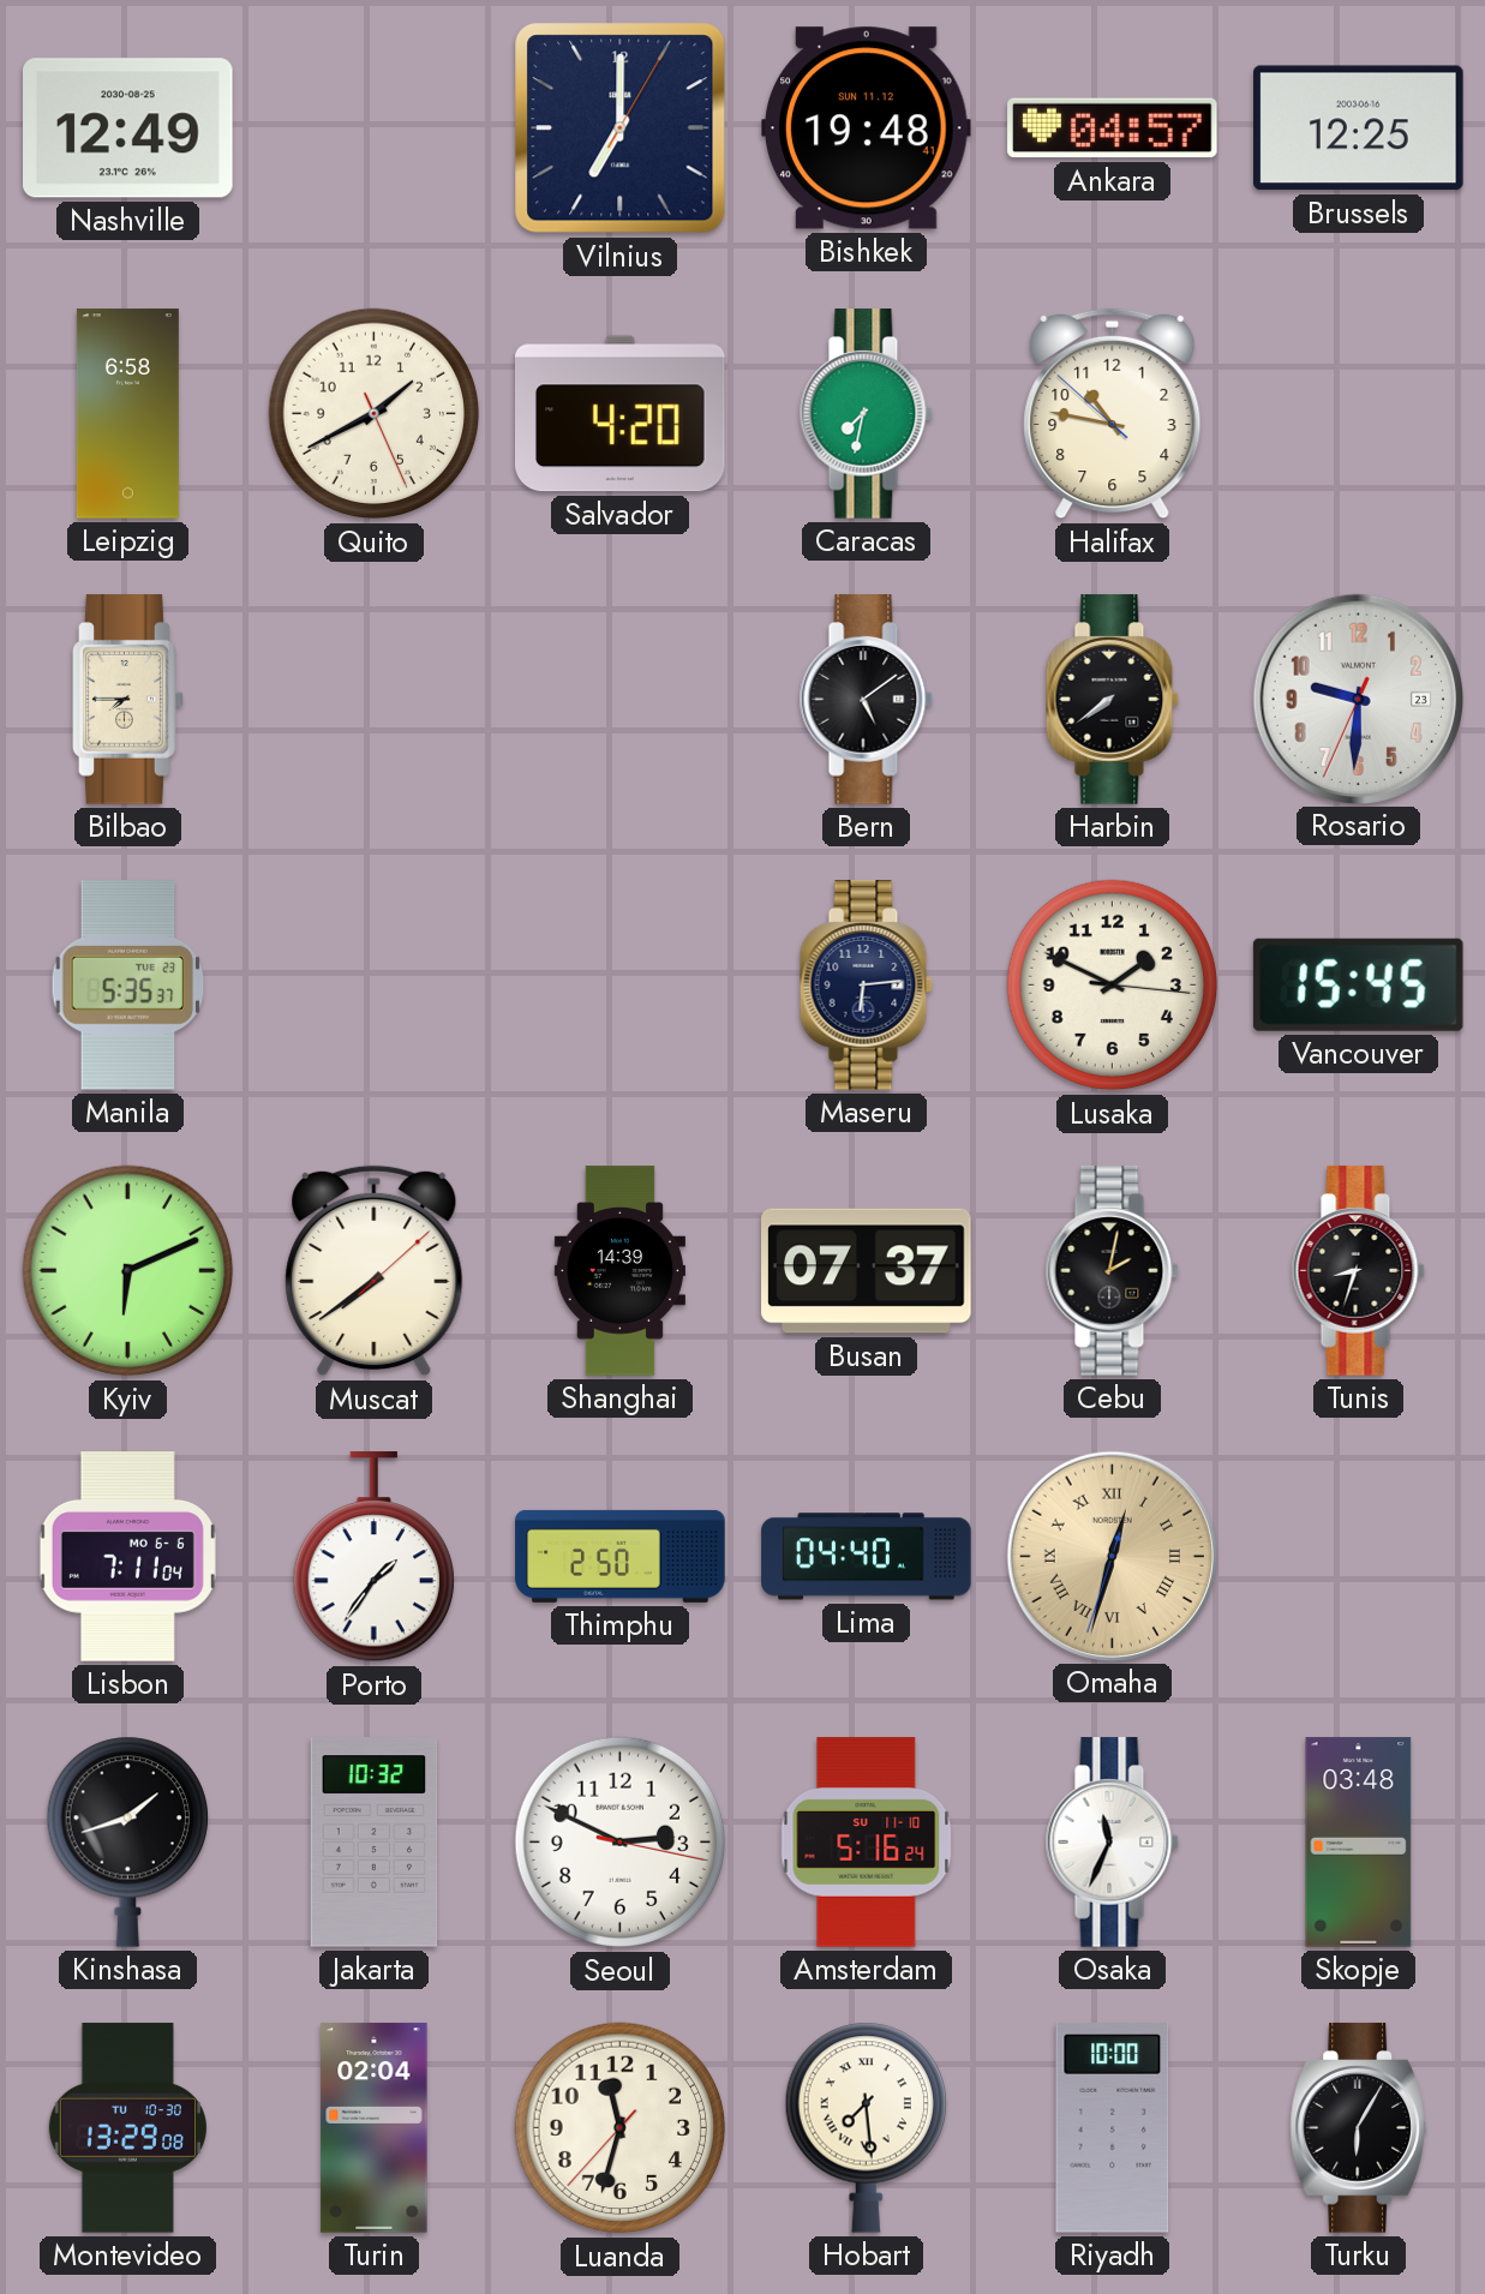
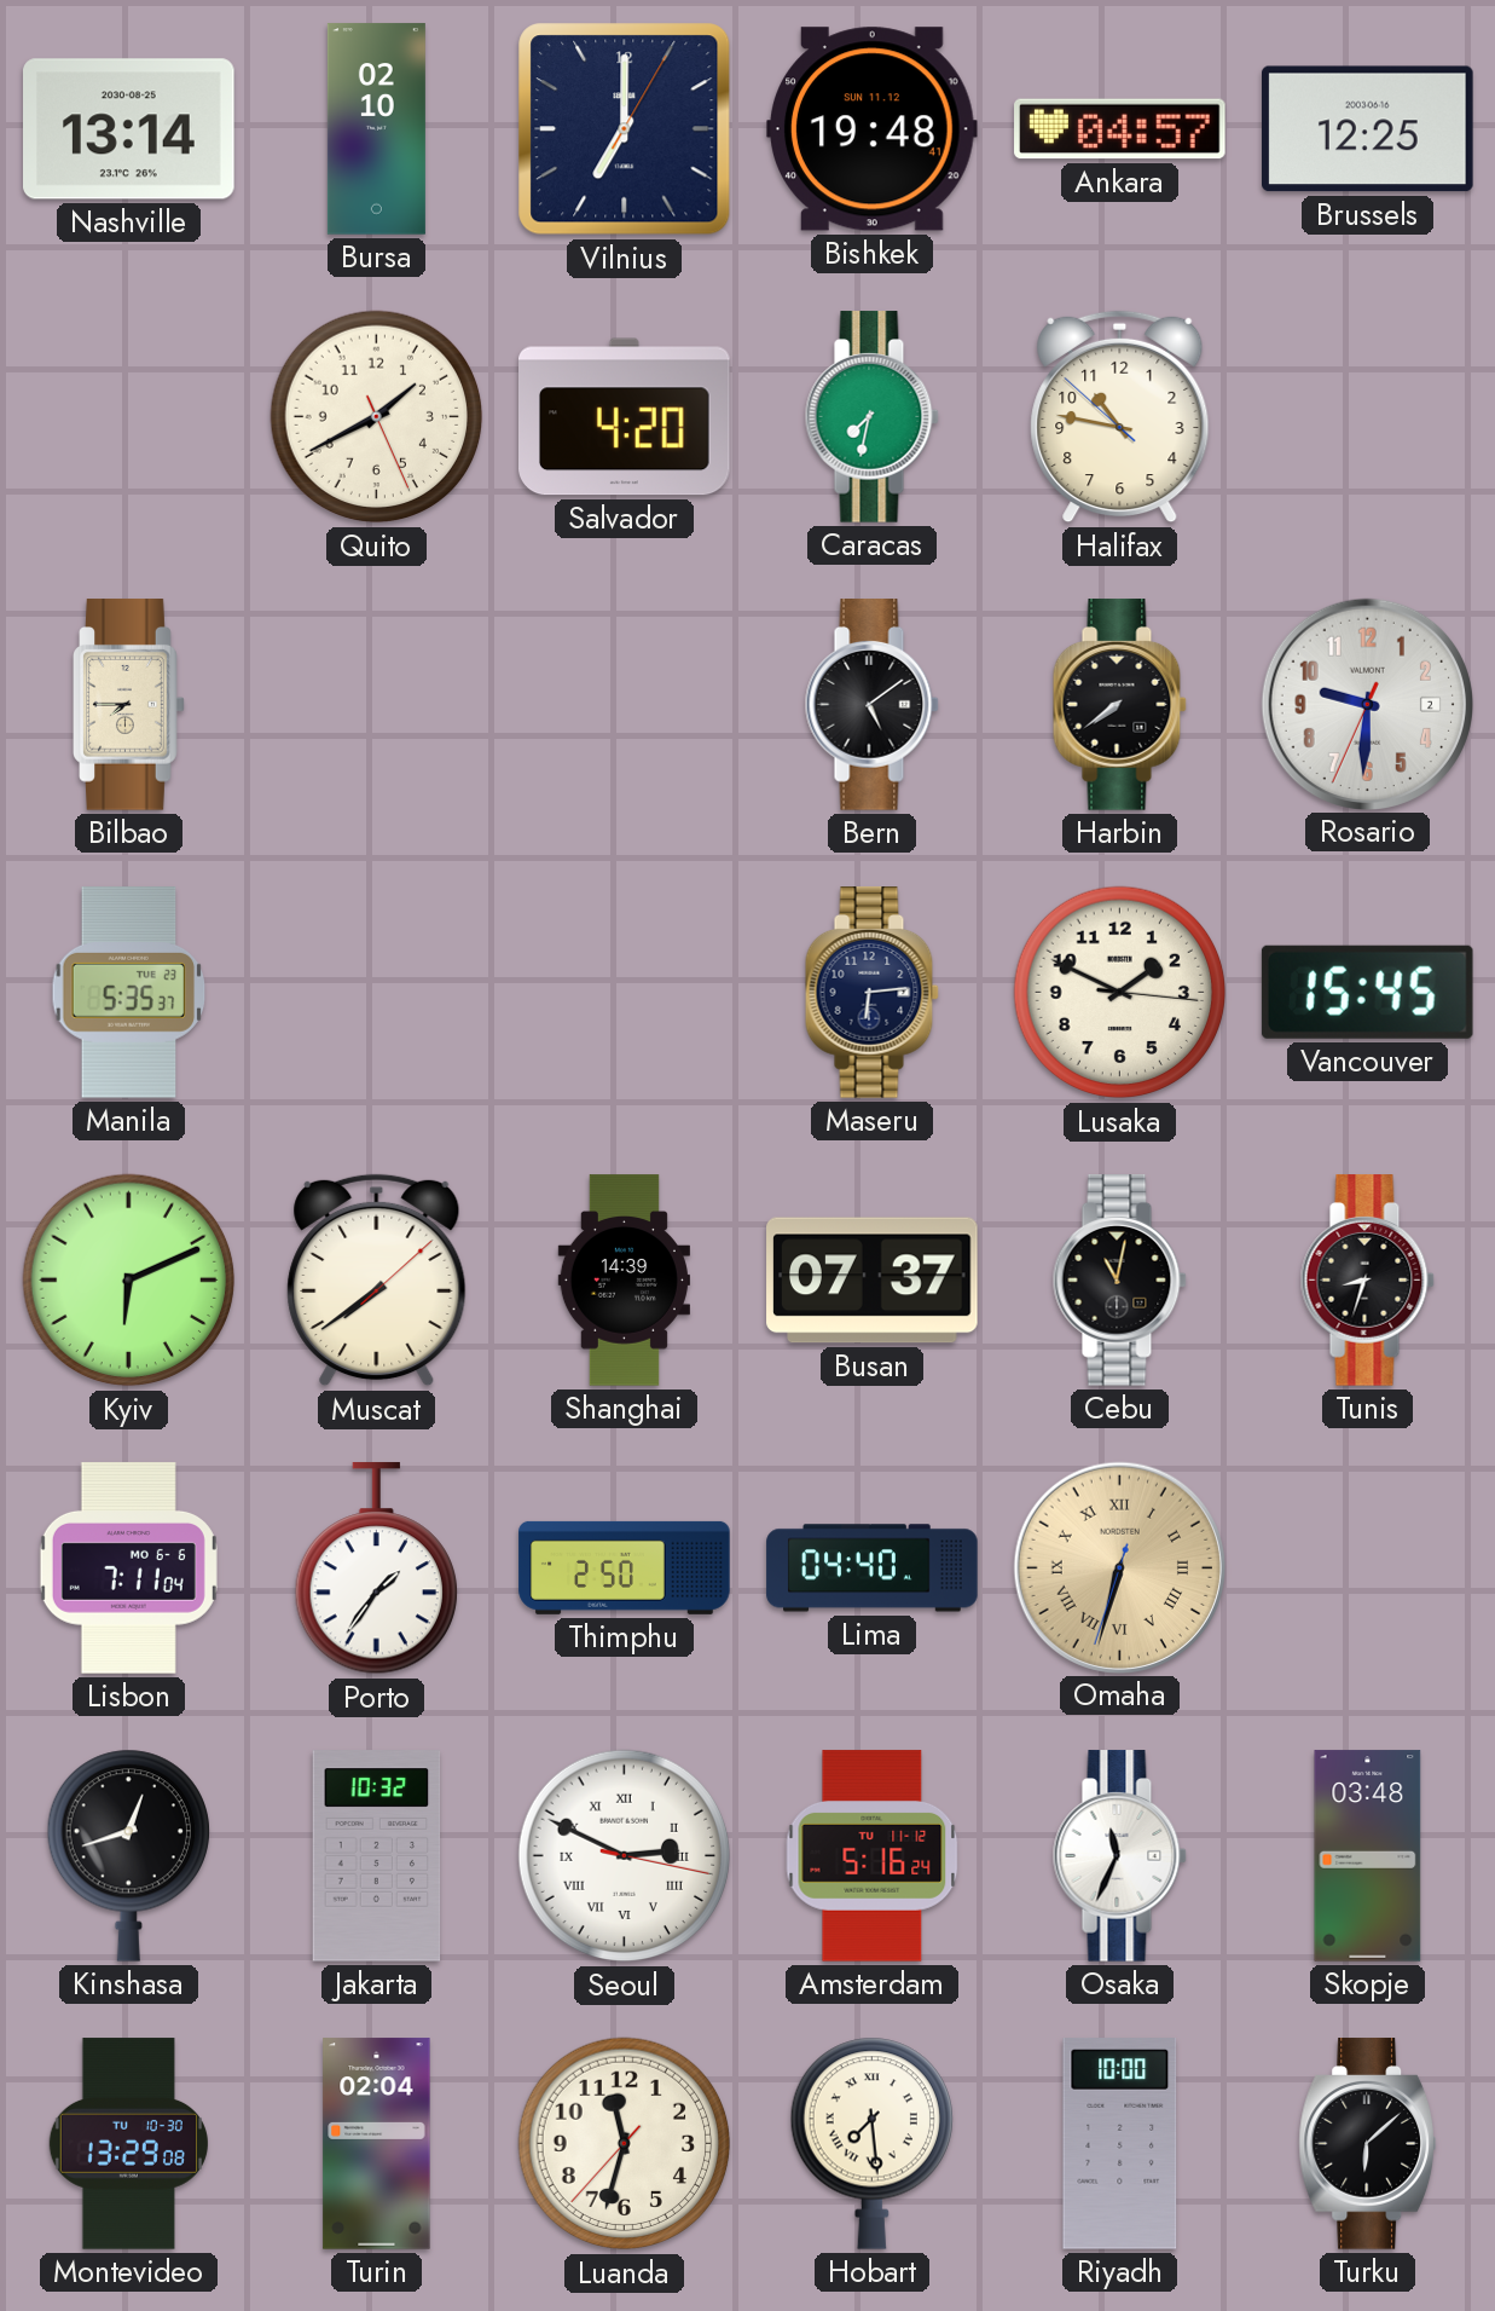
Nashville: 12:49 -> 13:14
Bursa: none -> 02:10
Leipzig: 6:58 -> none
Rosario date: 23 -> 2
Cebu: 2:02 -> 11:02
Omaha: 12:32 -> 6:32
Kinshasa: 1:42 -> 12:42
Seoul numerals: Arabic -> Roman
Amsterdam date: SU 11-10 -> TU 11-12
Turku: 6:05 -> 6:08
